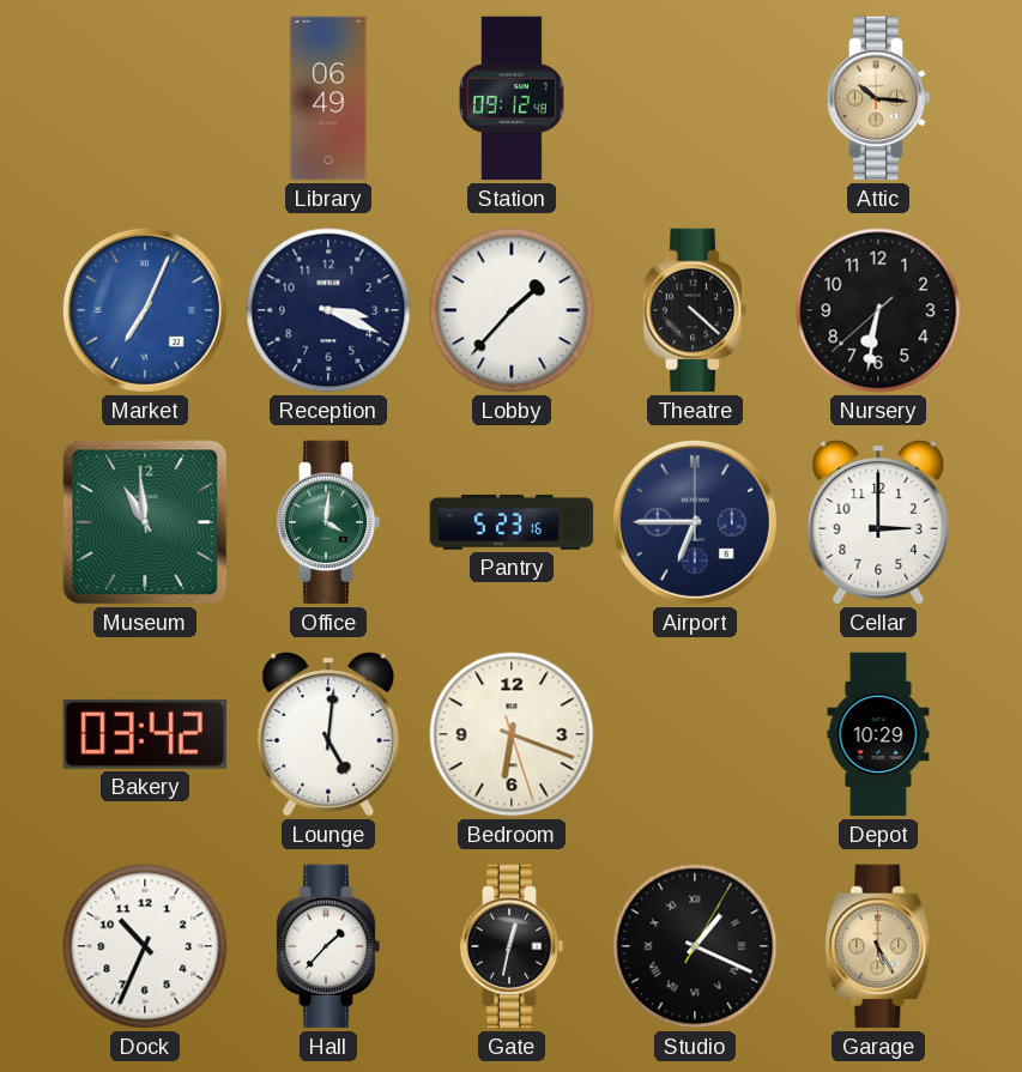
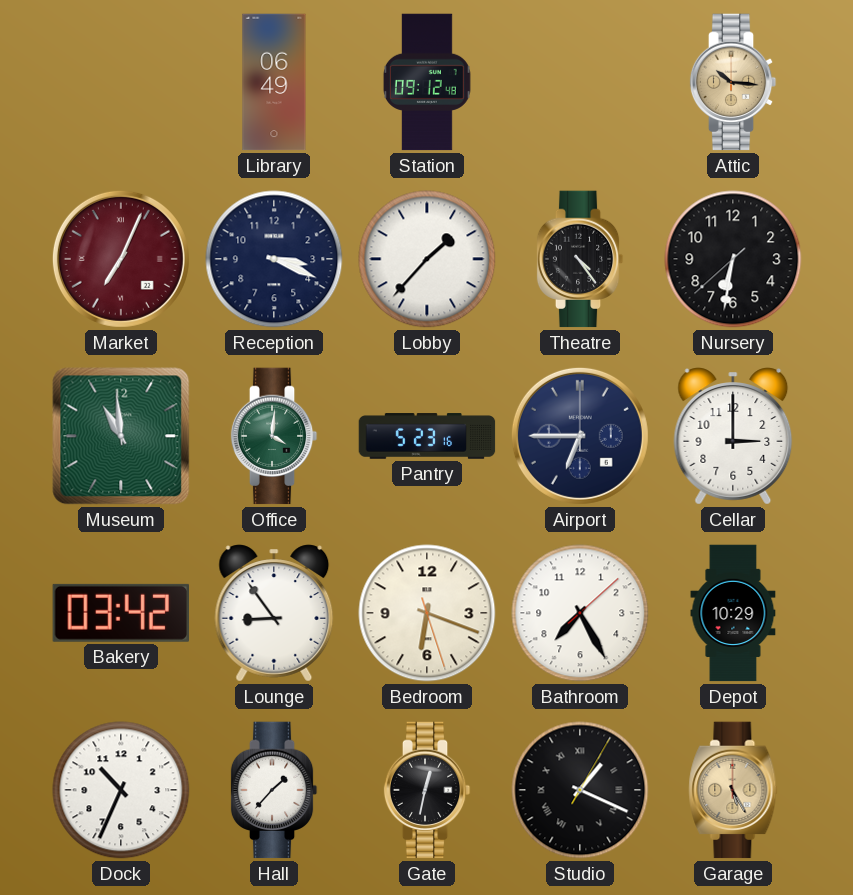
Market dial: blue -> burgundy
Theatre: 4:22 -> 4:24
Lounge: 5:01 -> 8:54
Bathroom: none -> 7:25
